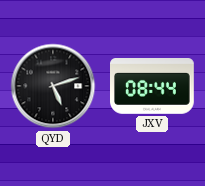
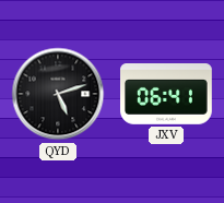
JXV: 08:44 -> 06:41
